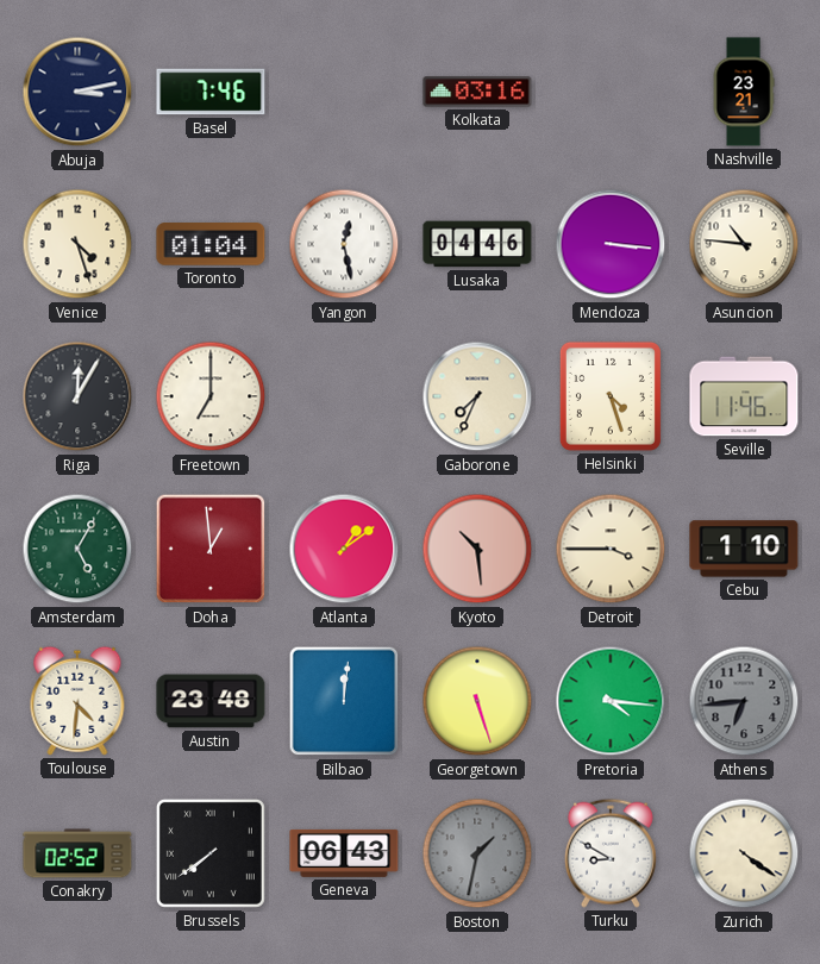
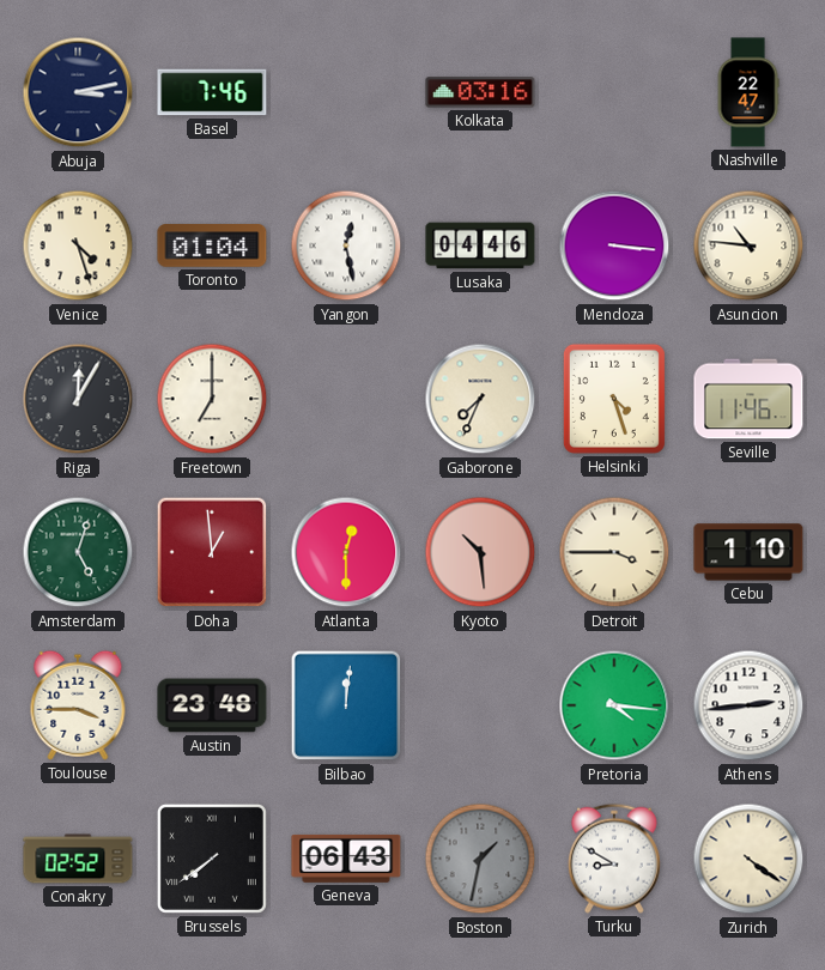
Nashville: 23:21 -> 22:47
Amsterdam: 5:05 -> 5:03
Atlanta: 1:09 -> 12:30
Toulouse: 4:31 -> 3:45
Georgetown: 5:27 -> none
Athens: 6:44 -> 2:44
Athens dial: grey -> white
